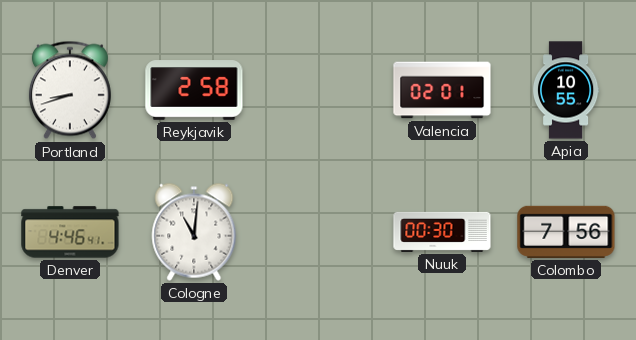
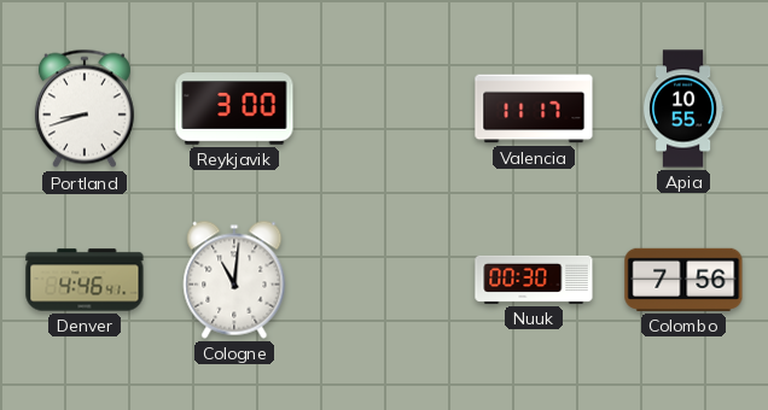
Reykjavik: 2:58 -> 3:00
Valencia: 02:01 -> 11:17
